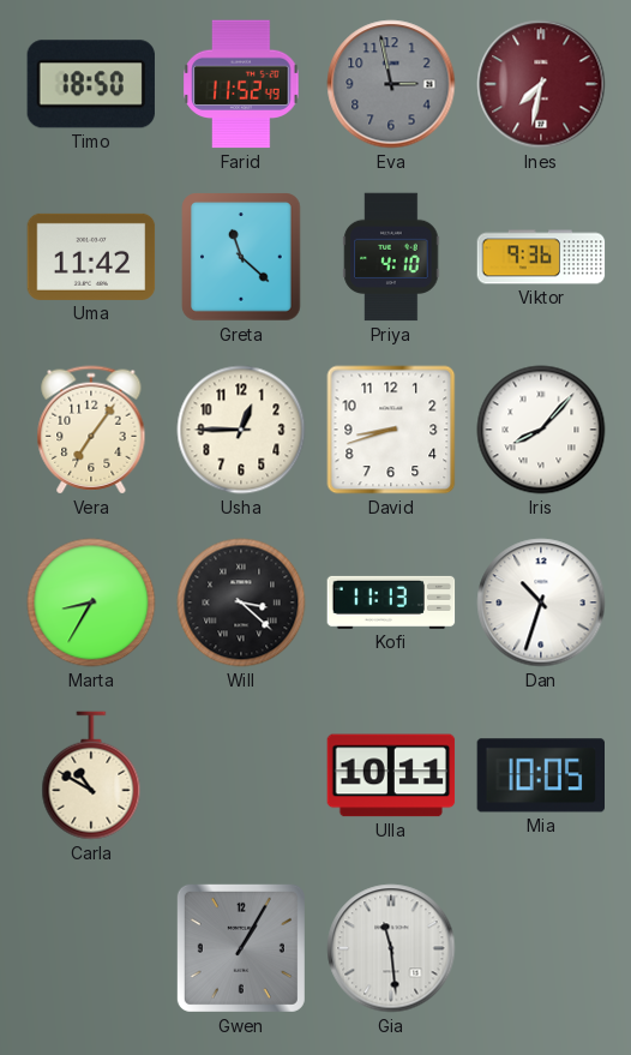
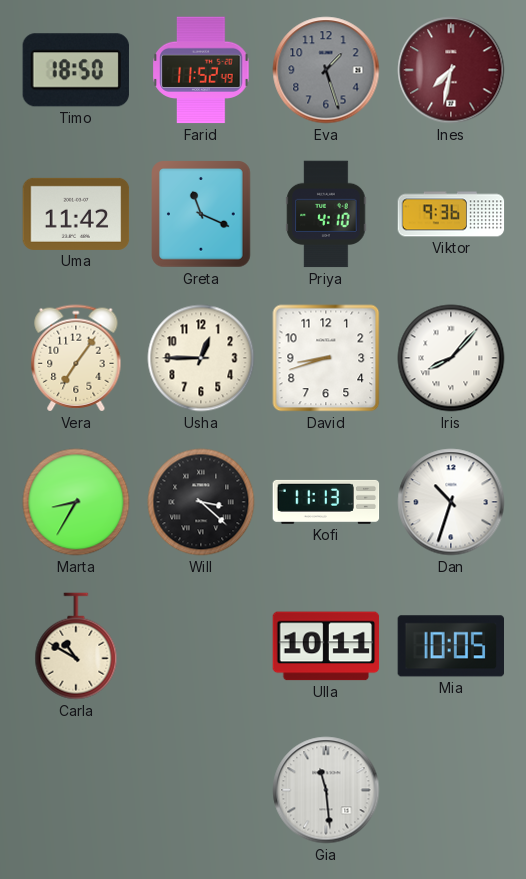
Eva: 2:58 -> 1:27
Greta: 11:22 -> 11:19
Gwen: 1:05 -> none
